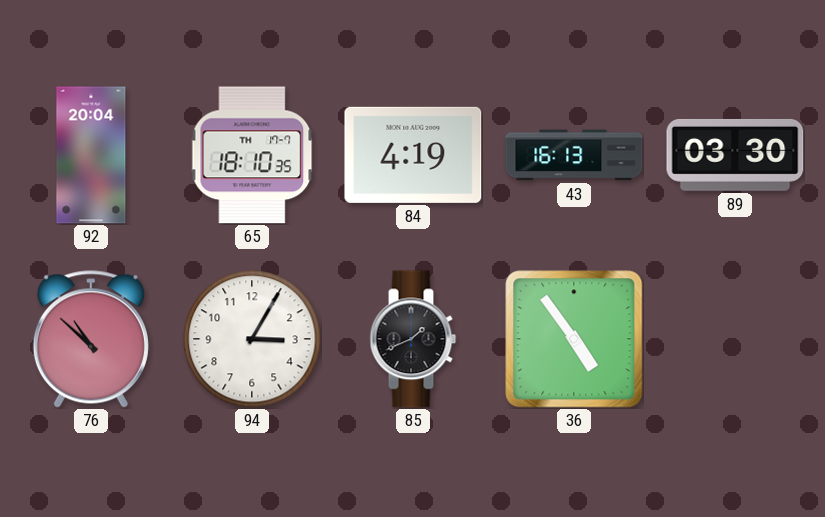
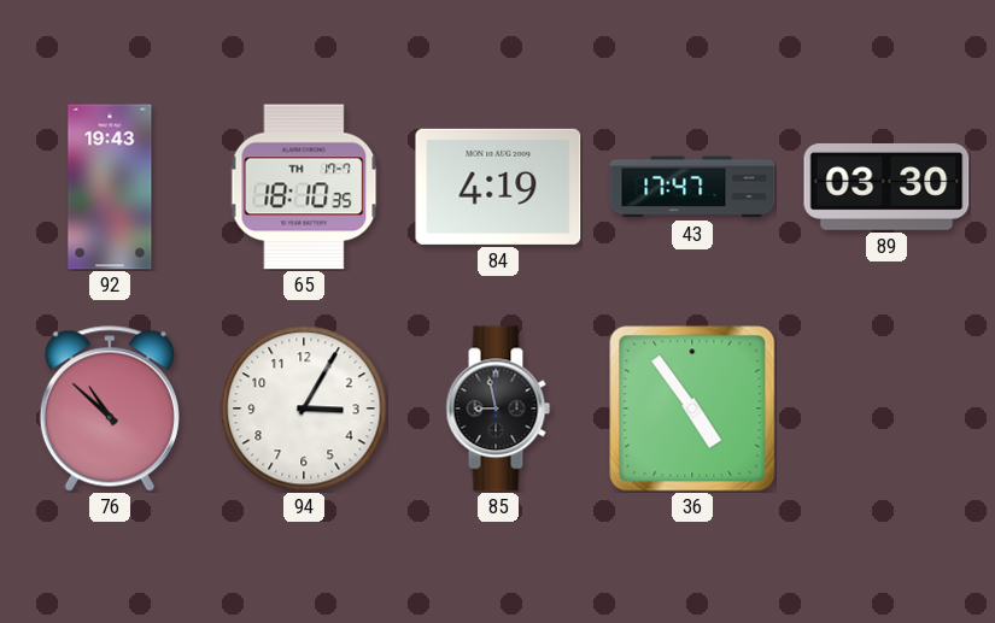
92: 20:04 -> 19:43
43: 16:13 -> 17:47
85: 1:41 -> 8:58
